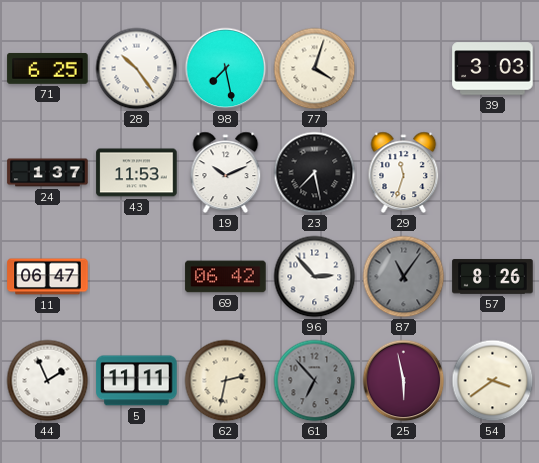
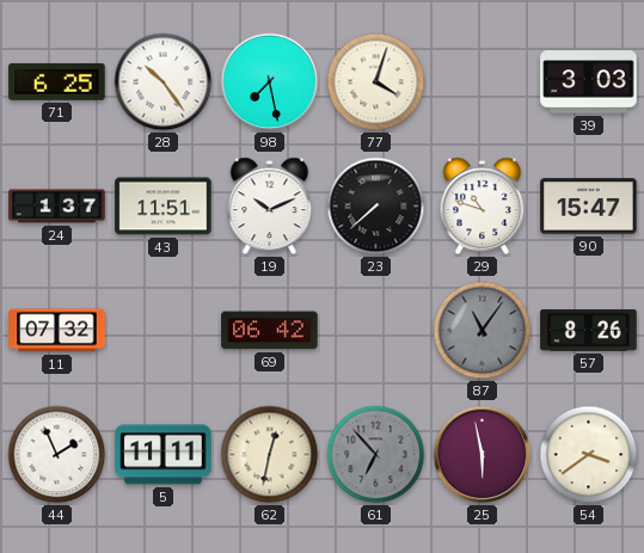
43: 11:53 -> 11:51
23: 7:28 -> 7:38
29: 11:33 -> 10:48
90: none -> 15:47
11: 06:47 -> 07:32
96: 2:53 -> none
62: 2:32 -> 12:32
